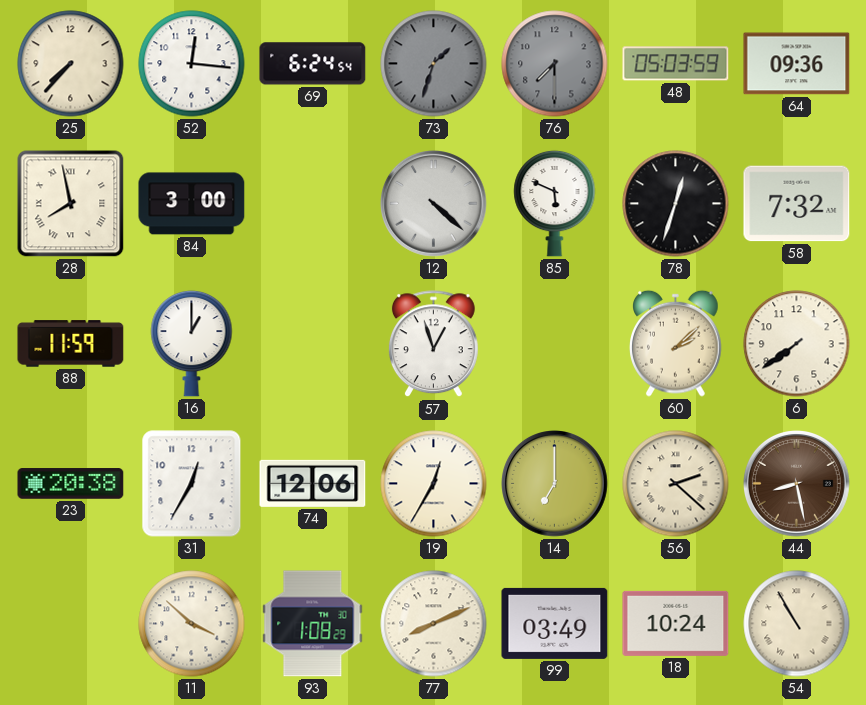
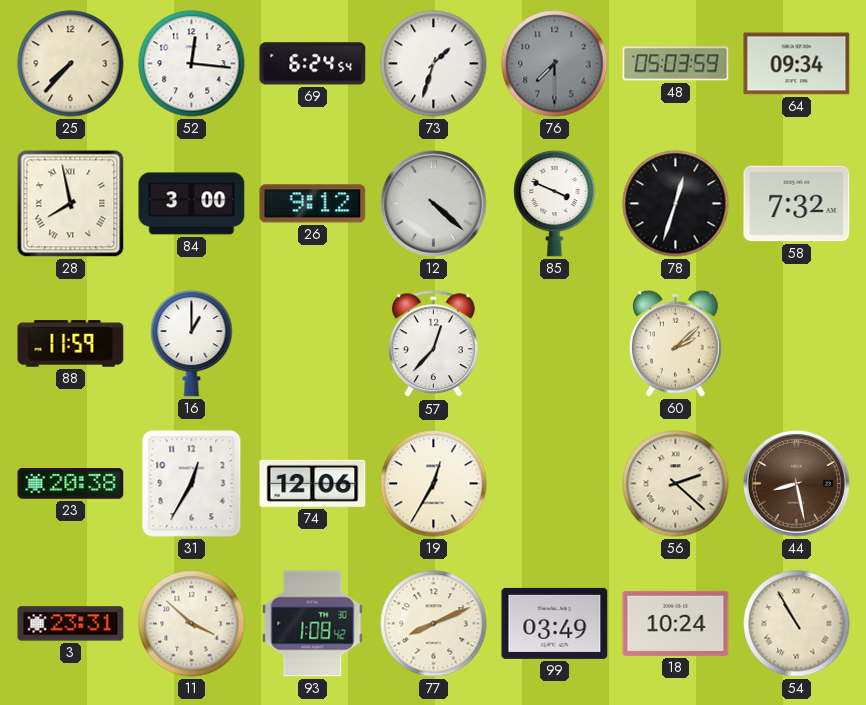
73 dial: grey -> white
64: 09:36 -> 09:34
26: none -> 9:12
85: 5:49 -> 3:49
57: 12:57 -> 12:37
6: 7:39 -> none
14: 7:00 -> none
3: none -> 23:31
93: 1:08:29 -> 1:08:42
